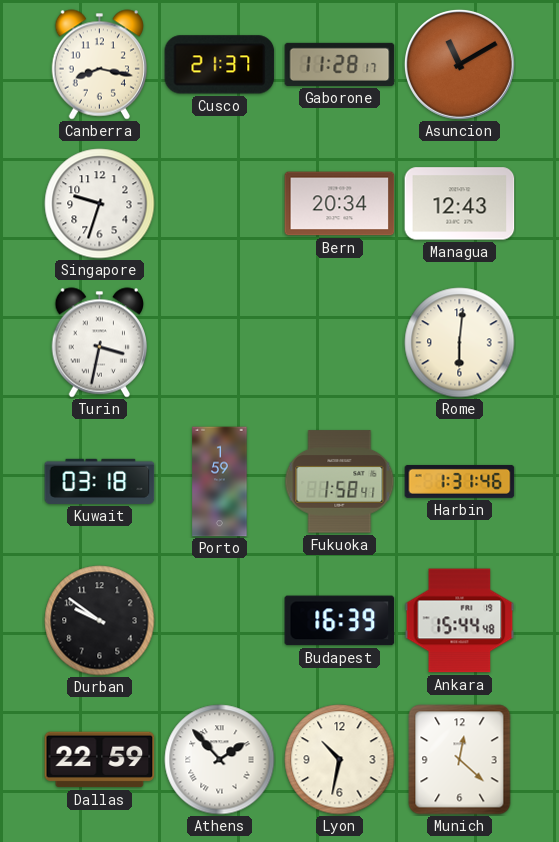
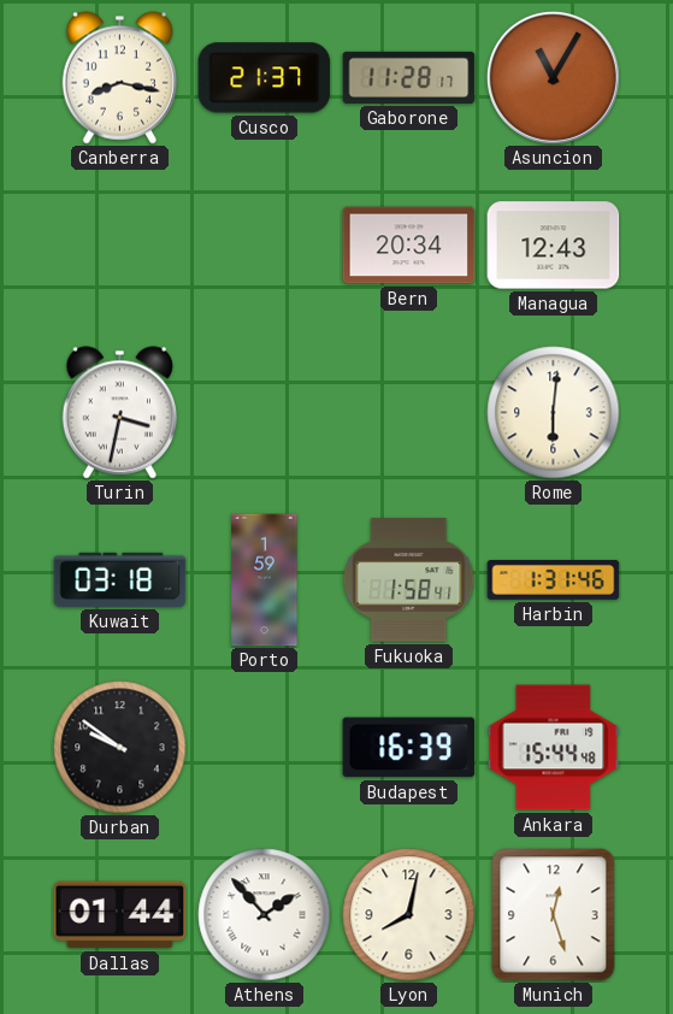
Asuncion: 11:10 -> 11:05
Singapore: 9:33 -> none
Dallas: 22:59 -> 01:44
Lyon: 10:32 -> 8:02
Munich: 12:22 -> 12:27
